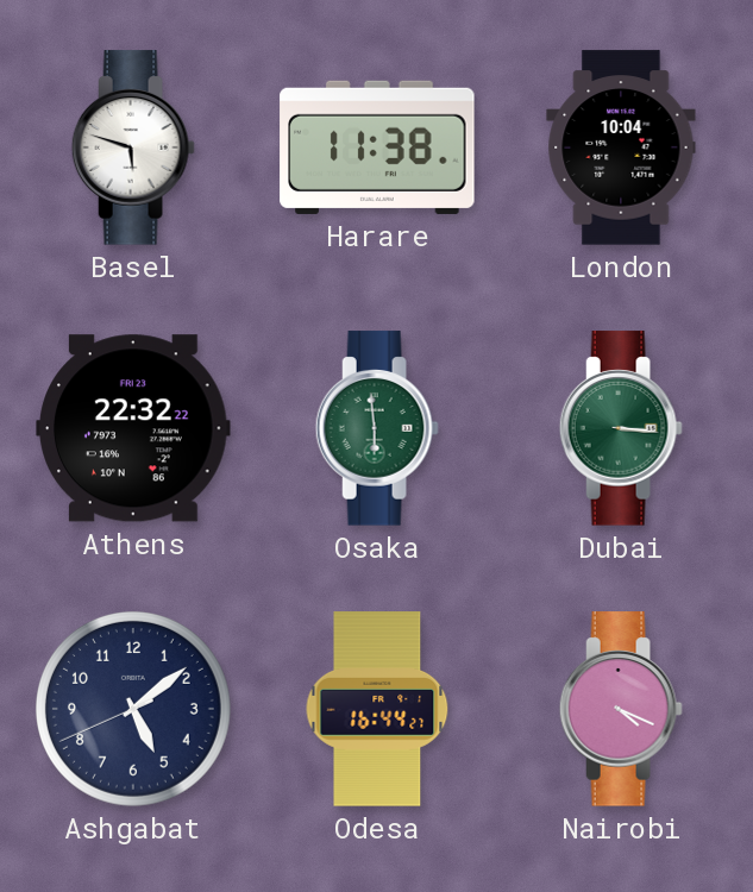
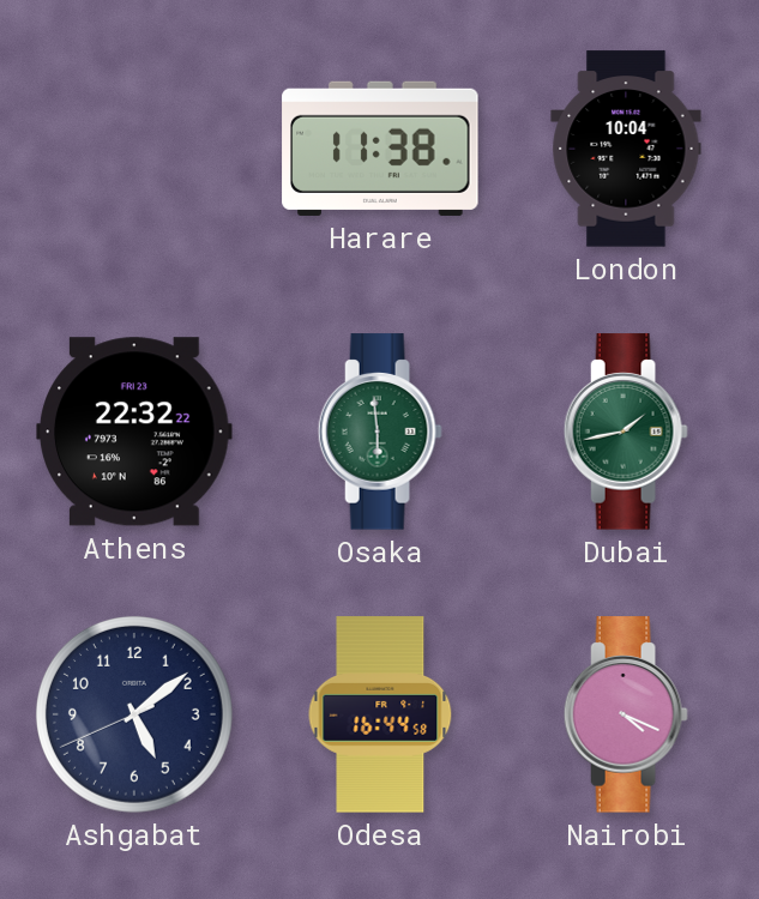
Basel: 5:48 -> none
Dubai: 3:16 -> 1:43
Odesa: 16:44:27 -> 16:44:58
